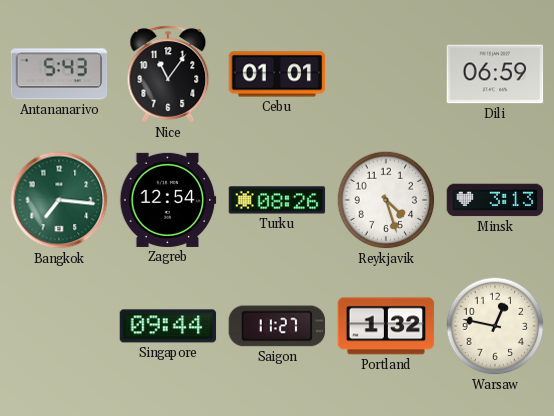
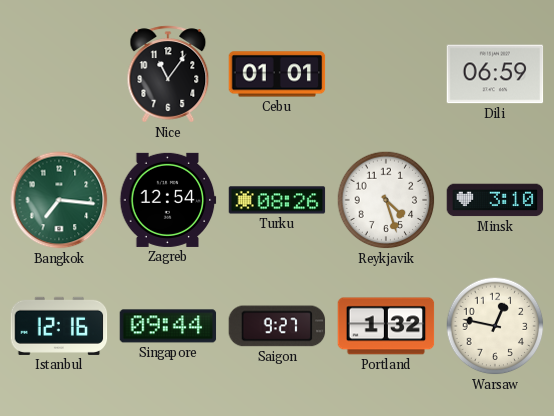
Antananarivo: 5:43 -> none
Minsk: 3:13 -> 3:10
Istanbul: none -> 12:16
Saigon: 11:27 -> 9:27
